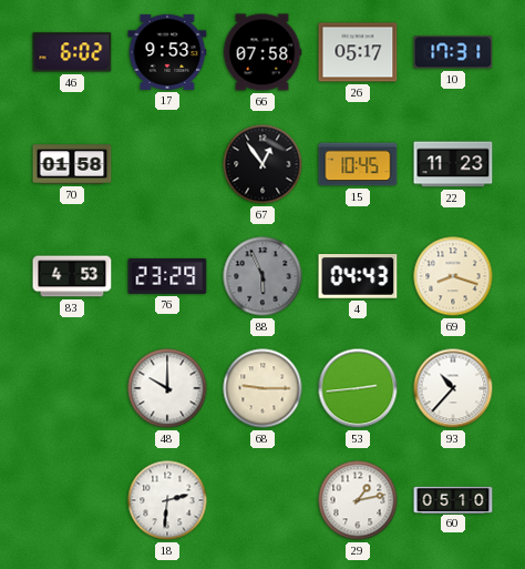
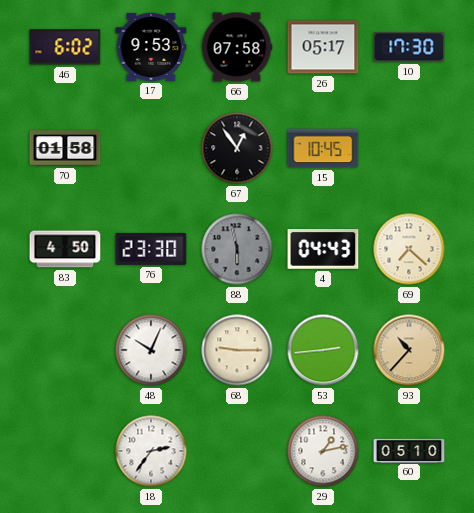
10: 17:31 -> 17:30
22: 11:23 -> none
83: 4:53 -> 4:50
76: 23:29 -> 23:30
88: 5:56 -> 5:58
69: 8:18 -> 7:22
48: 10:00 -> 10:04
93 dial: white -> champagne
18: 2:31 -> 2:36
